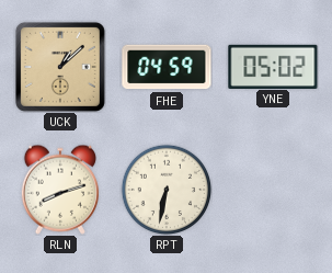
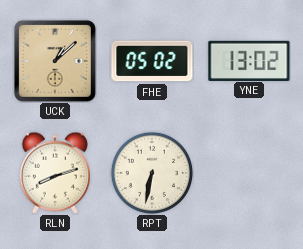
FHE: 04:59 -> 05:02
YNE: 05:02 -> 13:02
